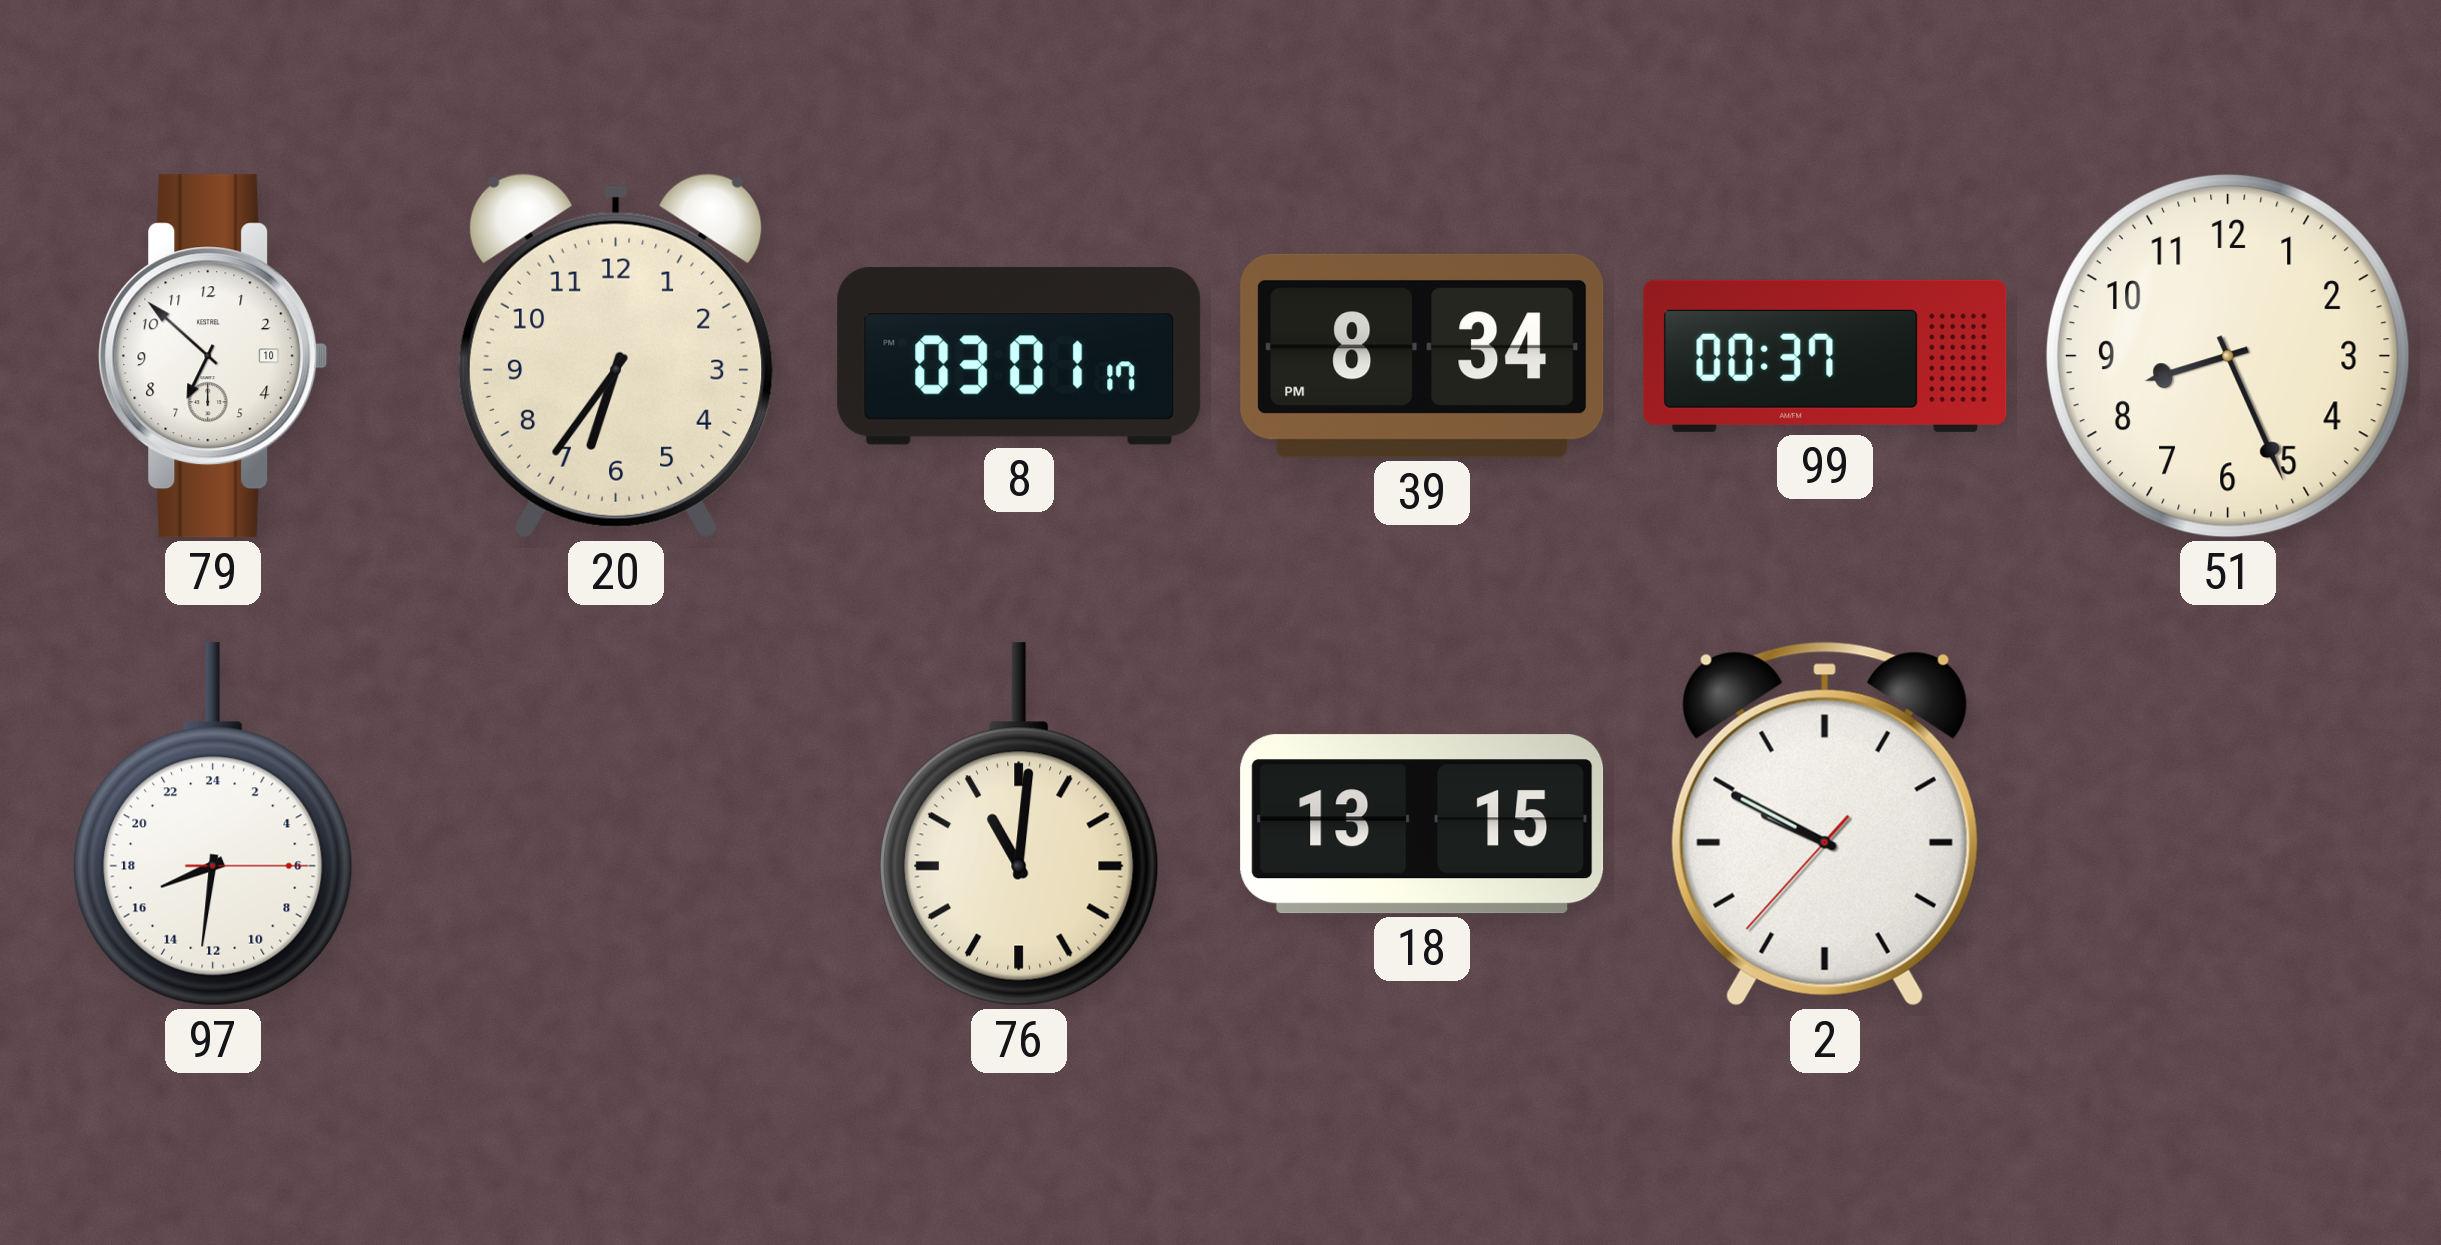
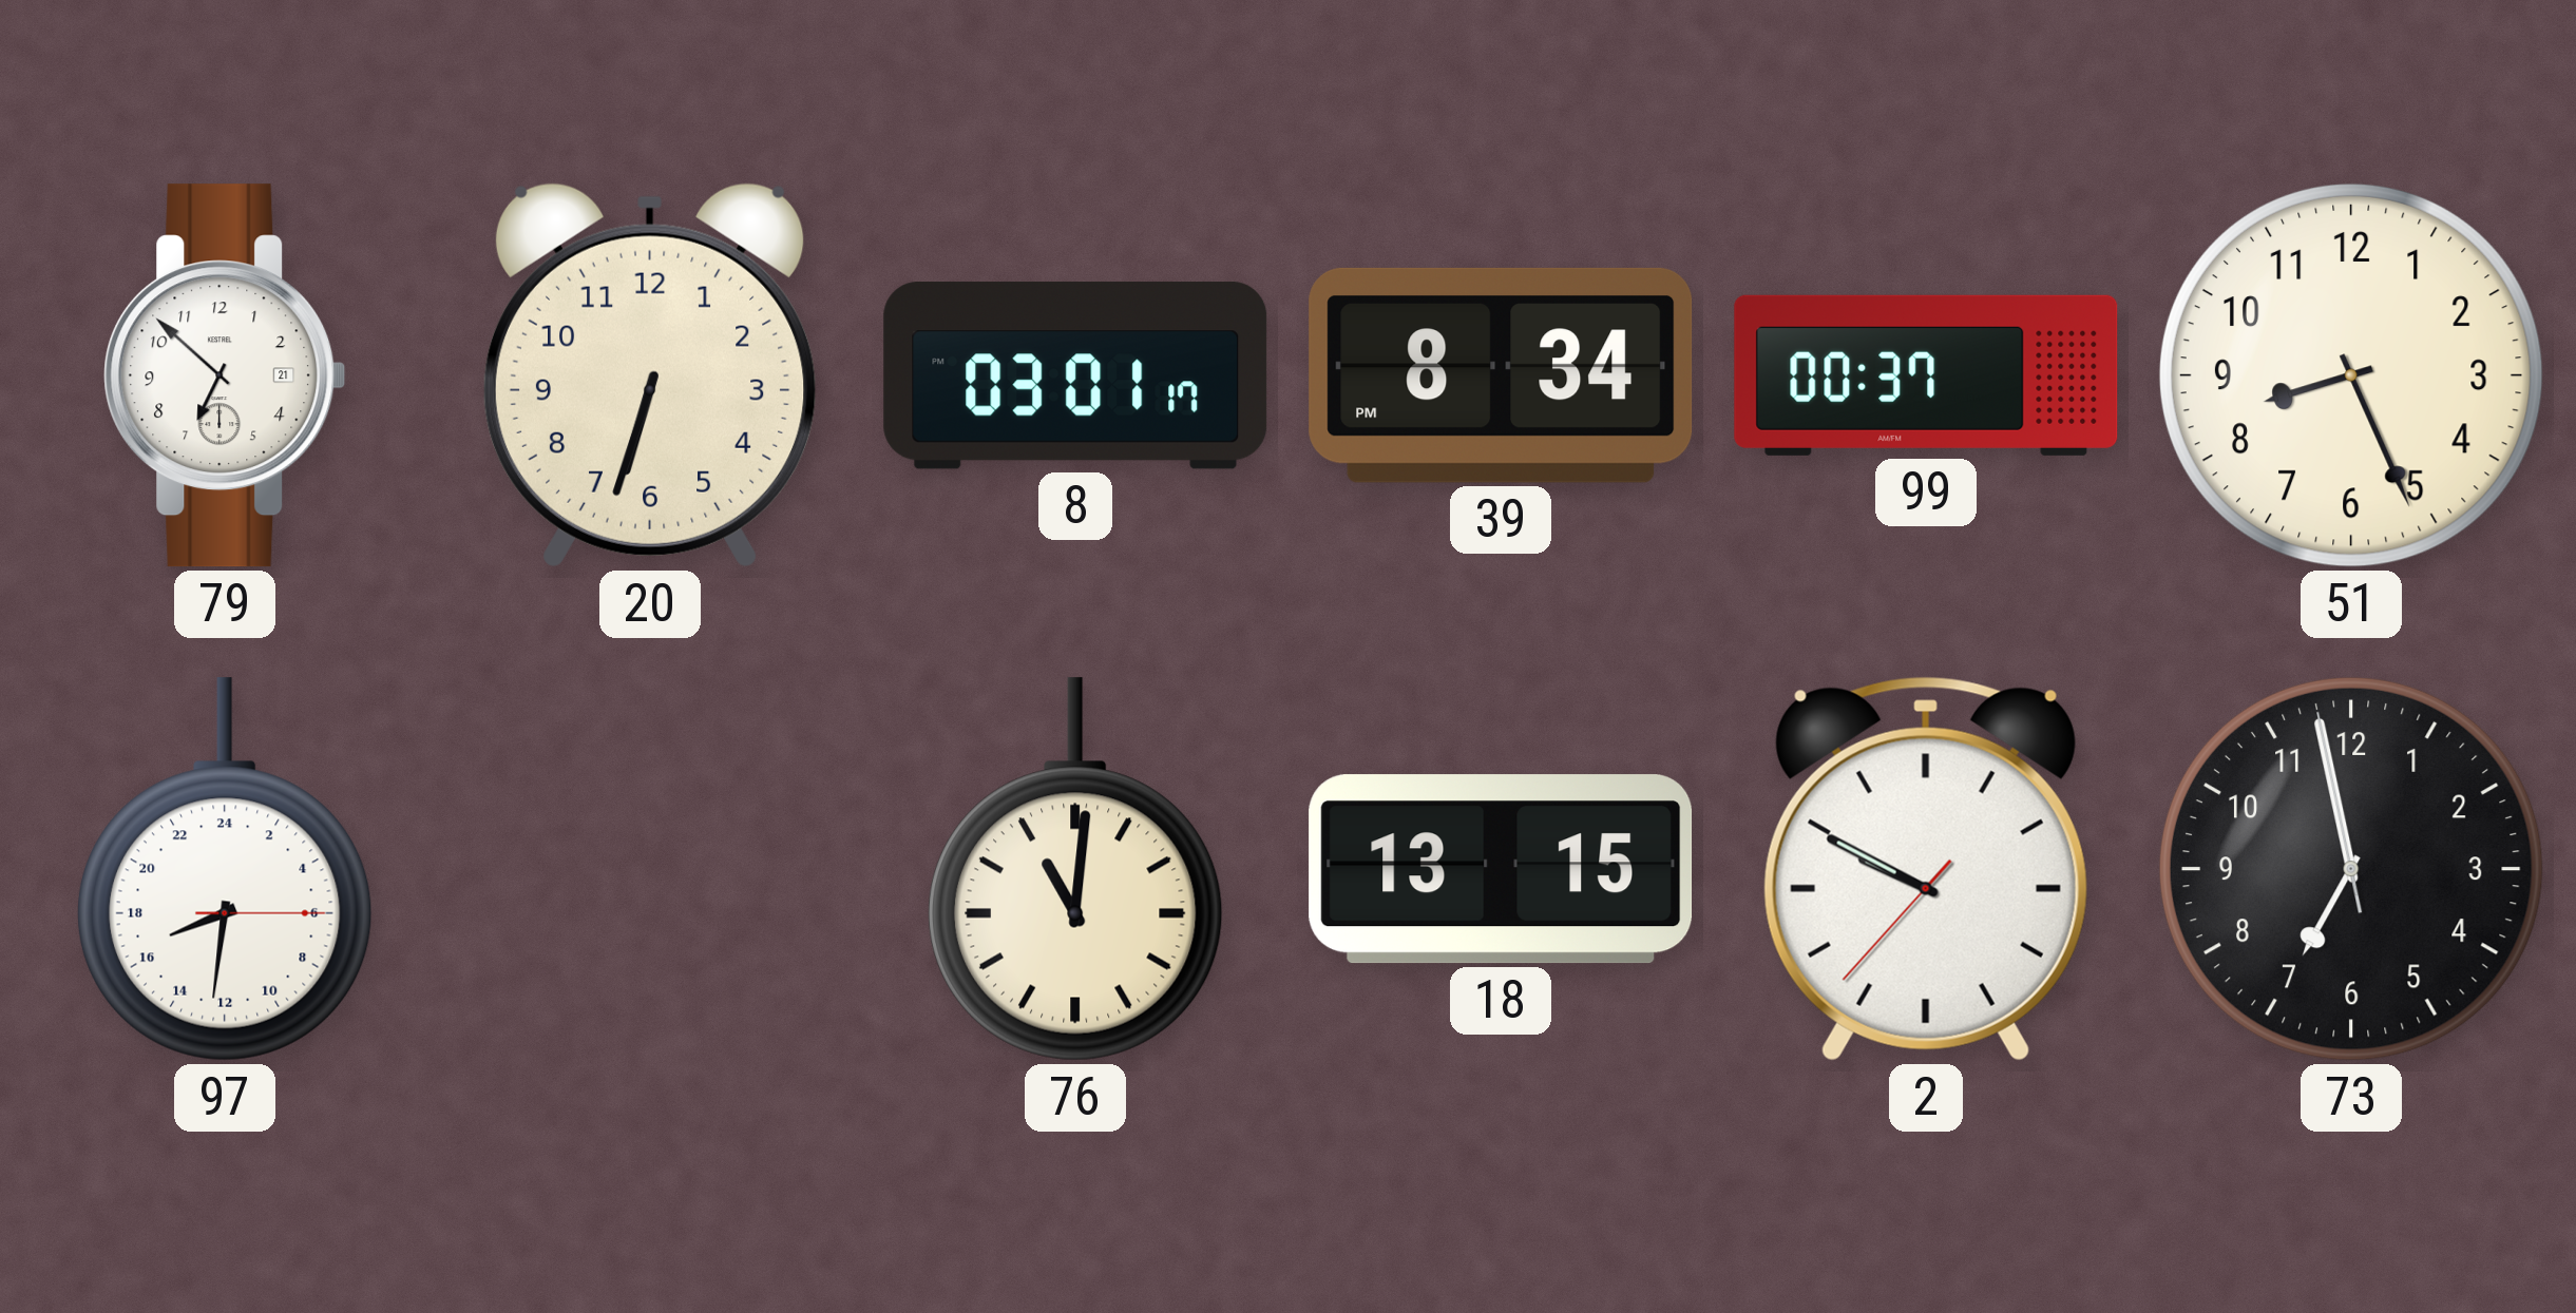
79 date: 10 -> 21
20: 6:36 -> 6:33
73: none -> 6:57
